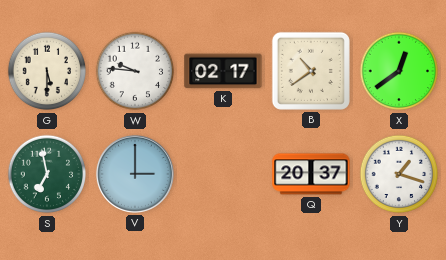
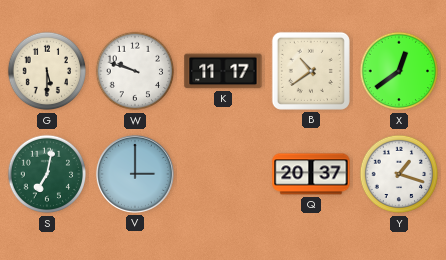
W: 9:46 -> 9:48
K: 02:17 -> 11:17
S: 6:58 -> 7:02
